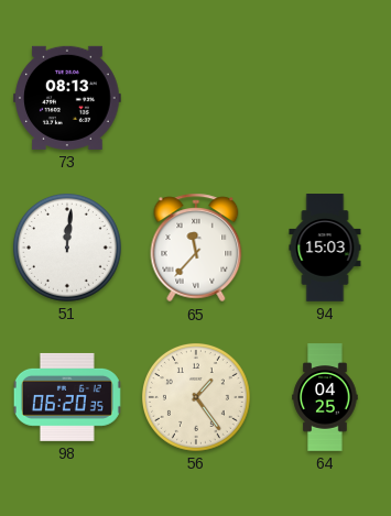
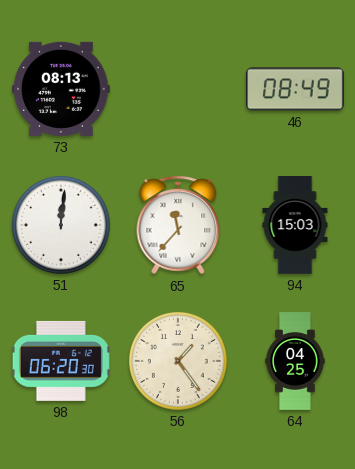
46: none -> 08:49
98: 06:20:35 -> 06:20:30
